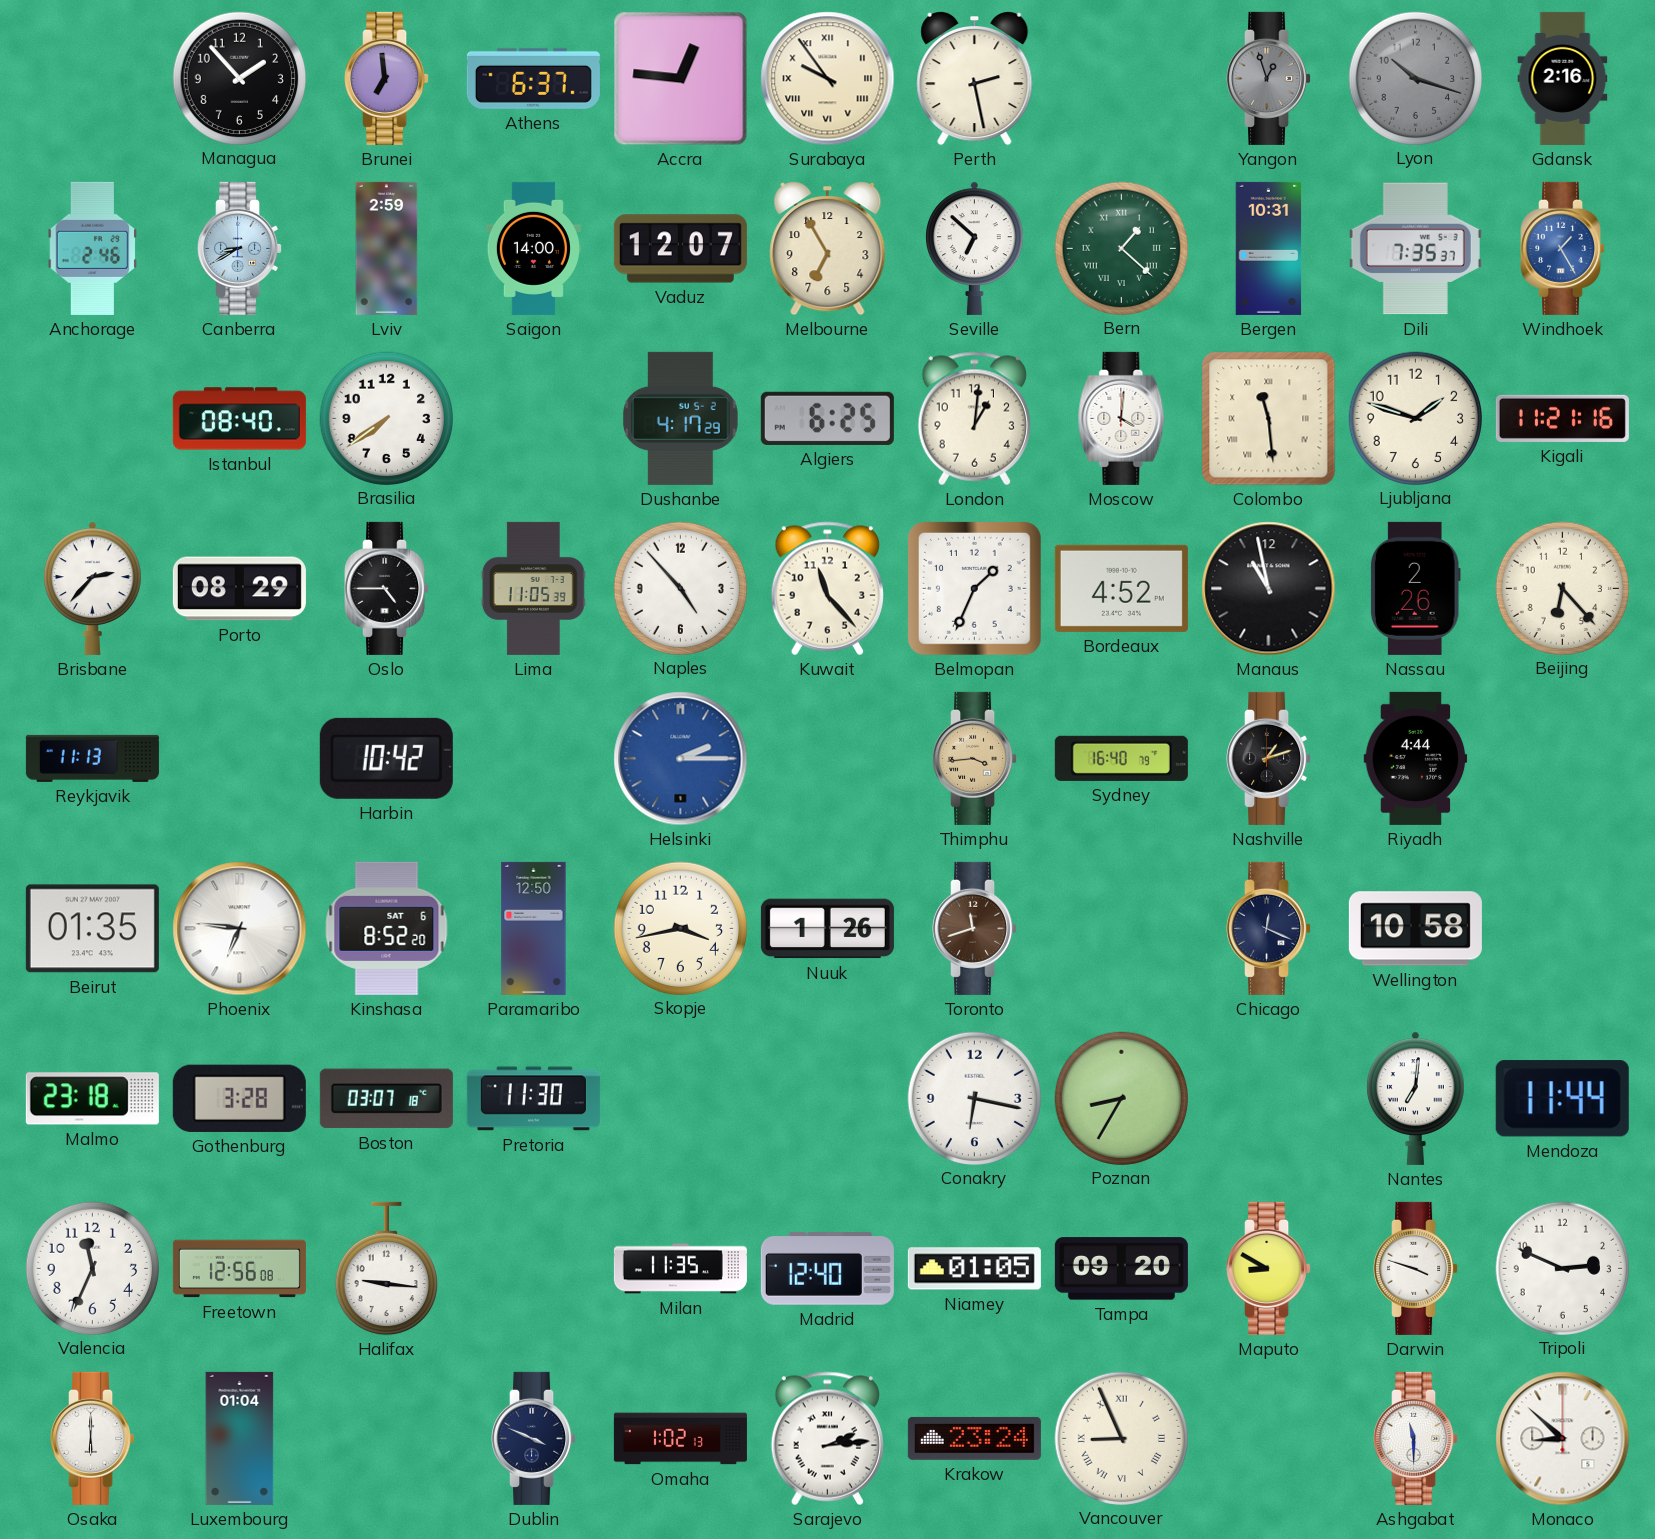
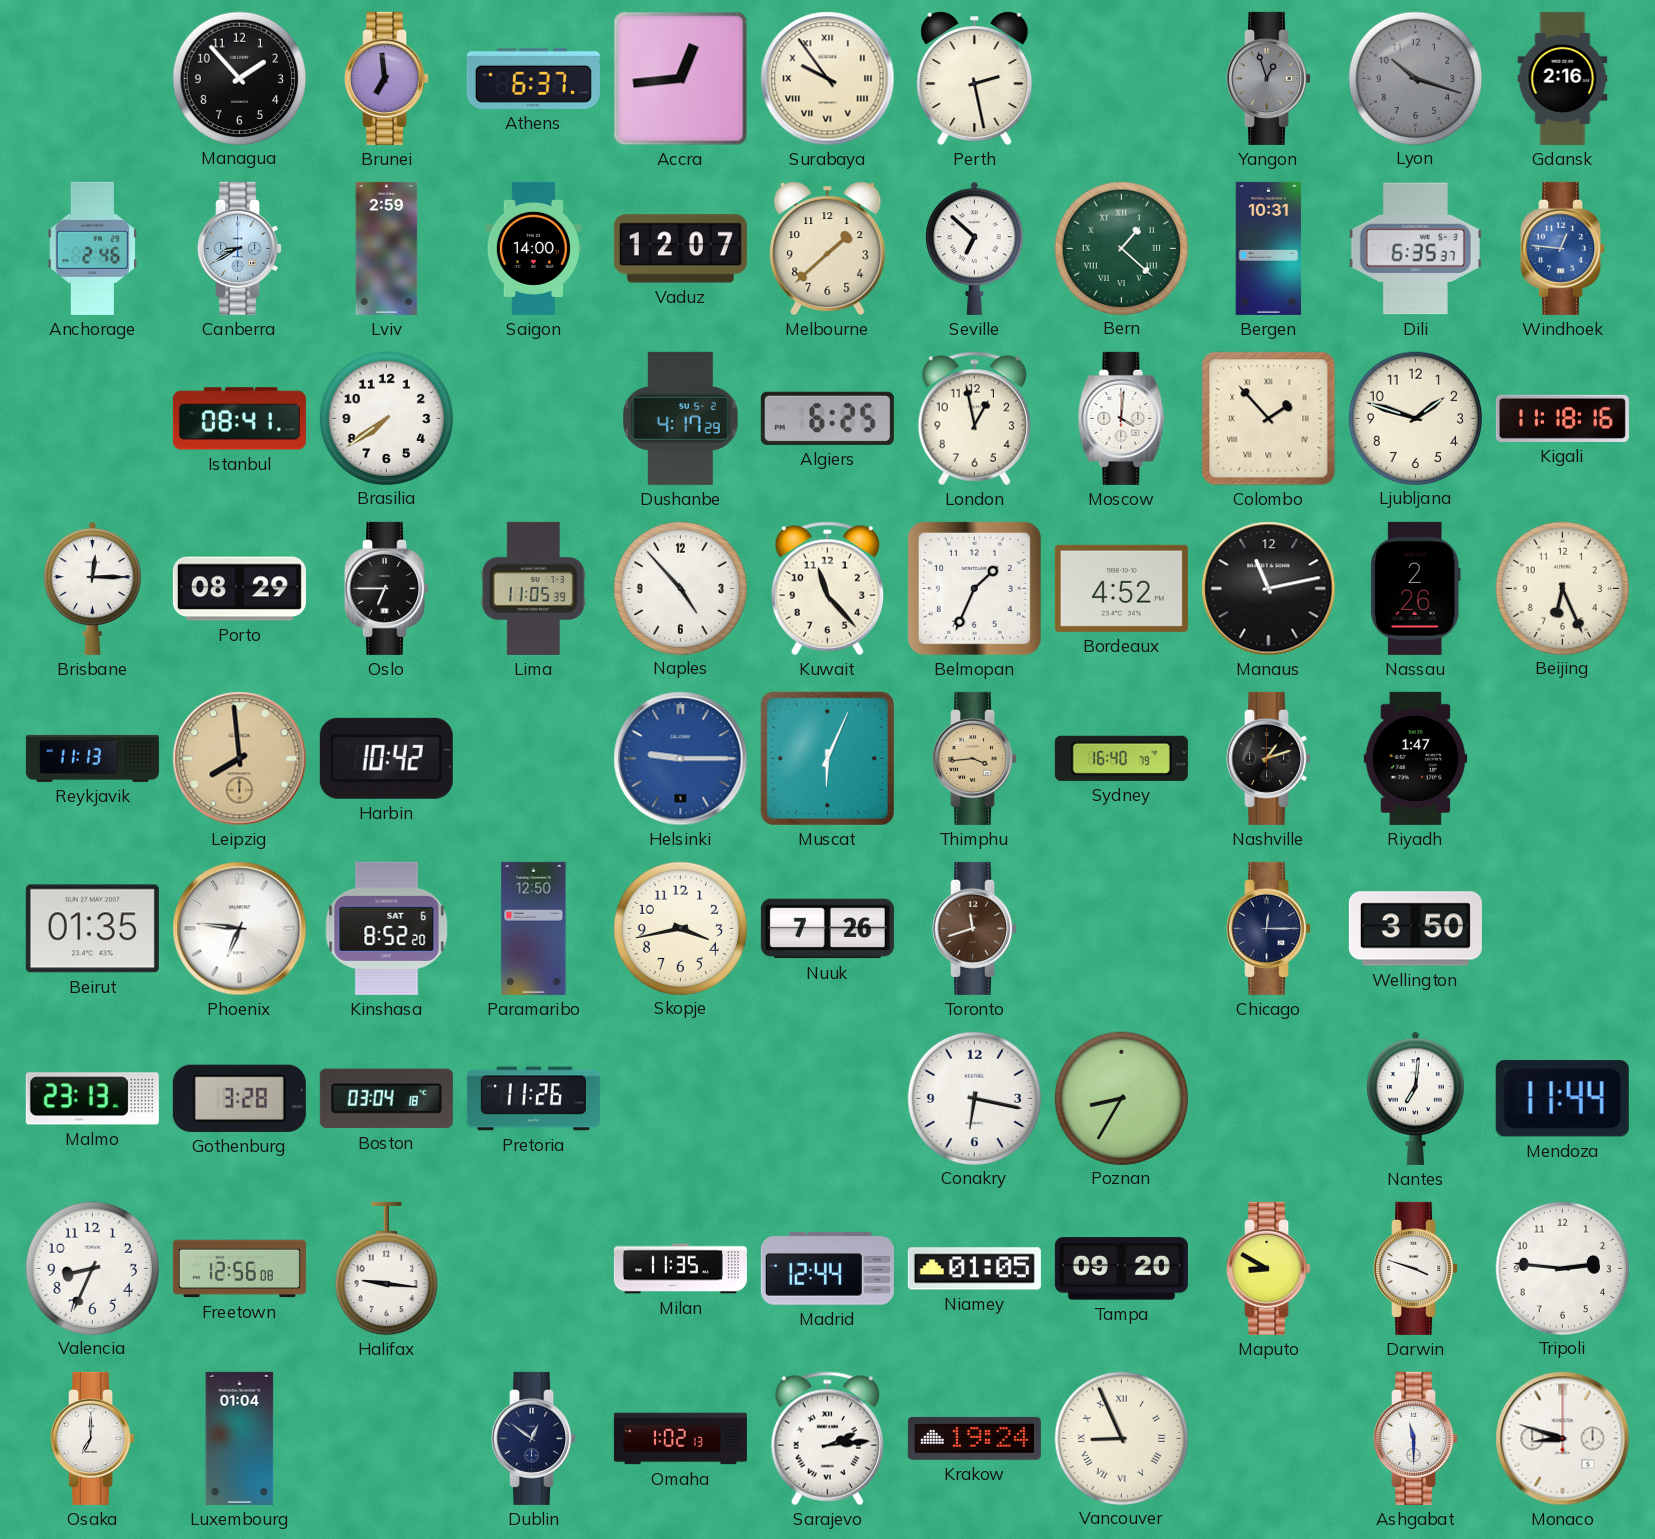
Accra: 12:46 -> 12:44
Melbourne: 6:55 -> 1:38
Dili: 7:35 -> 6:35
Windhoek: 1:25 -> 12:46
Istanbul: 08:40 -> 08:41
London: 1:01 -> 12:58
Colombo: 11:29 -> 1:53
Kigali: 11:21 -> 11:18
Brisbane: 2:37 -> 12:15
Oslo: 4:45 -> 6:45
Manaus: 10:58 -> 11:13
Beijing: 6:23 -> 6:26
Leipzig: none -> 7:59
Helsinki: 2:15 -> 9:15
Muscat: none -> 6:04
Riyadh: 4:44 -> 1:47
Nuuk: 1:26 -> 7:26
Chicago: 12:19 -> 12:15
Wellington: 10:58 -> 3:50
Malmo: 23:18 -> 23:13
Boston: 03:07 -> 03:04
Pretoria: 11:30 -> 11:26
Valencia: 11:34 -> 8:34
Madrid: 12:40 -> 12:44
Tripoli: 2:49 -> 2:46
Osaka: 6:00 -> 7:00
Dublin: 3:49 -> 12:51
Krakow: 23:24 -> 19:24
Monaco: 8:52 -> 8:48
